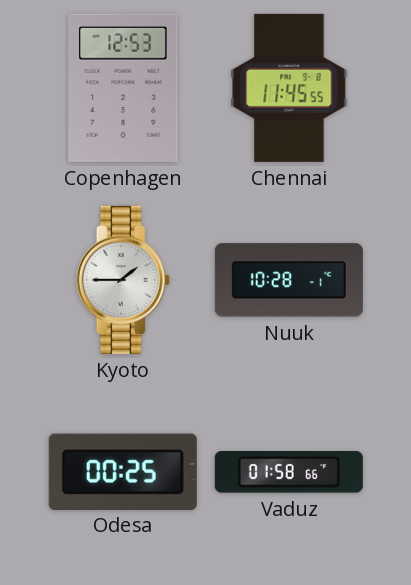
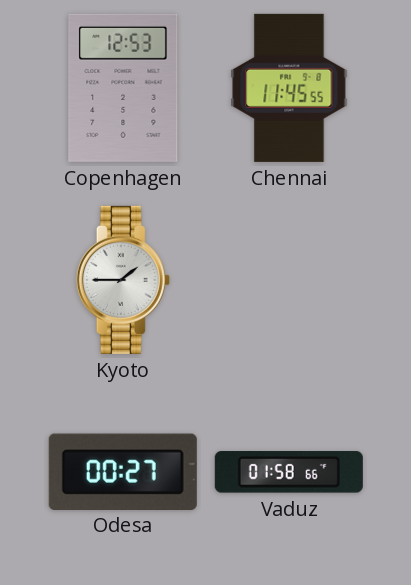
Nuuk: 10:28 -> none
Odesa: 00:25 -> 00:27
